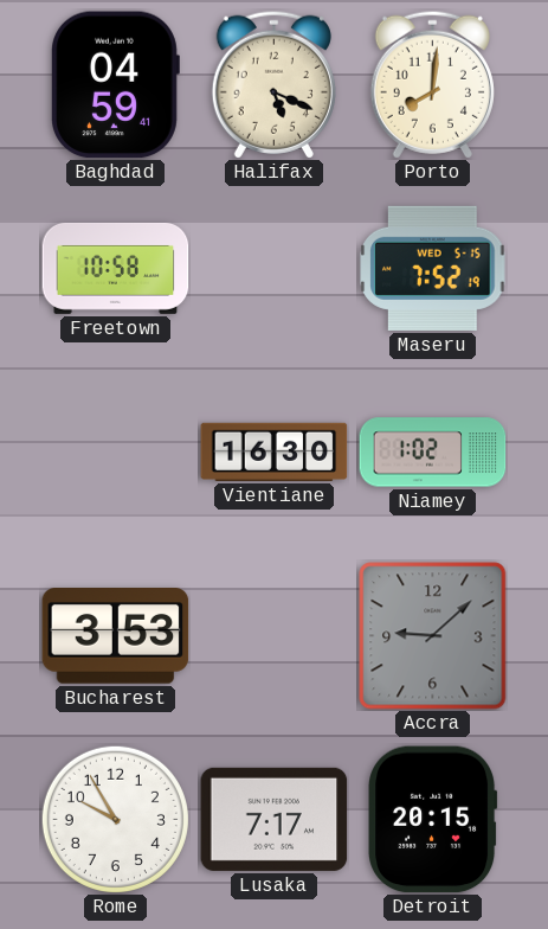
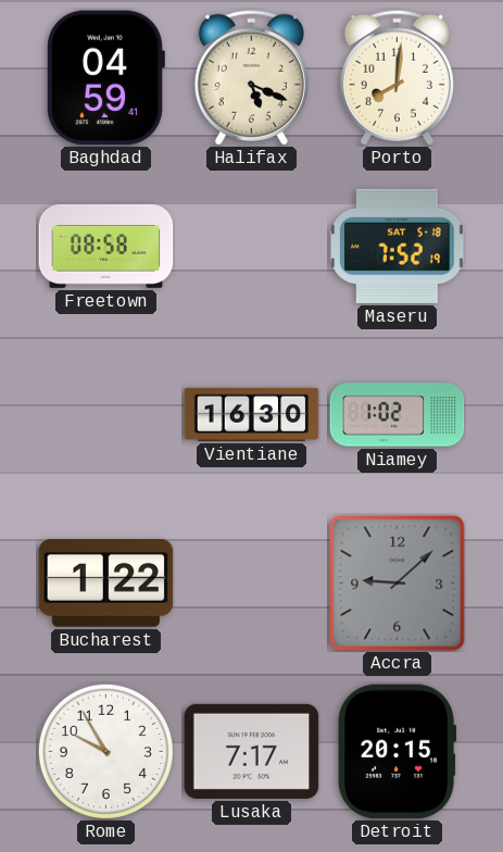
Freetown: 10:58 -> 08:58
Maseru date: WED 5-15 -> SAT 5-18
Bucharest: 3:53 -> 1:22
